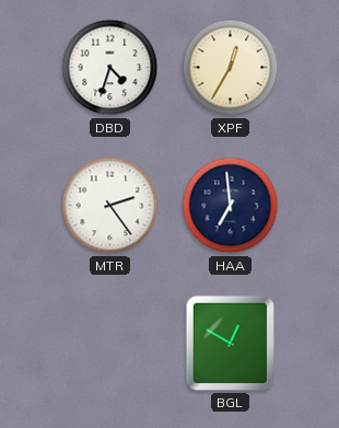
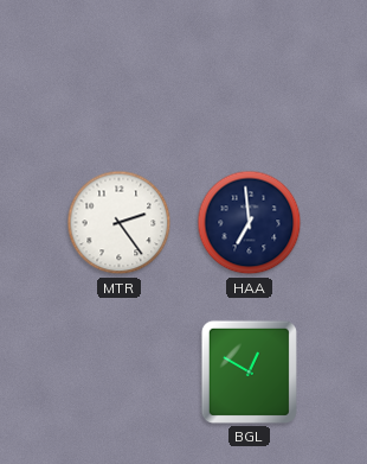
DBD: 4:33 -> none
XPF: 12:35 -> none
